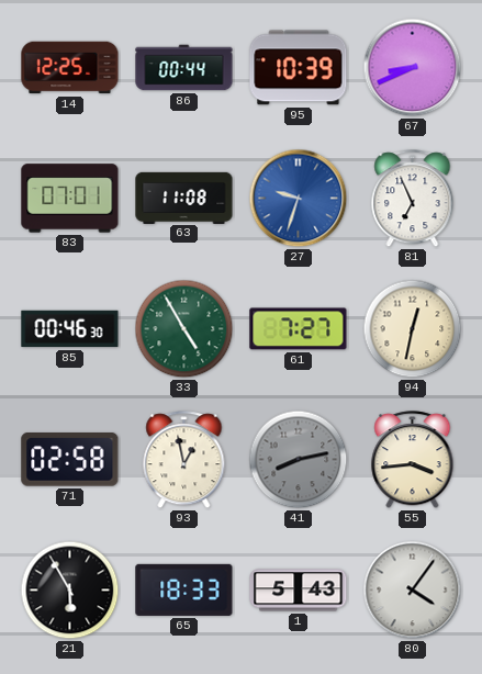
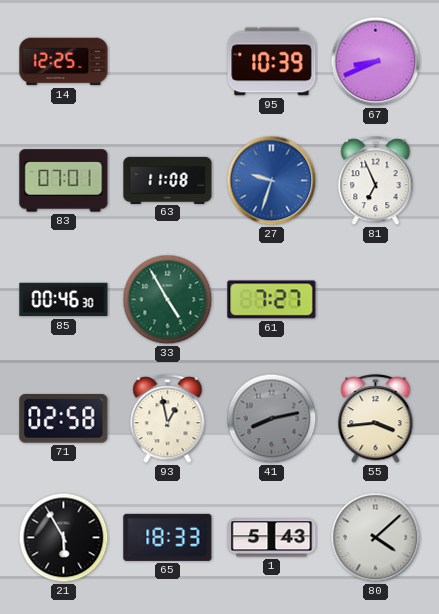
86: 00:44 -> none
94: 12:32 -> none
80: 4:06 -> 4:08
